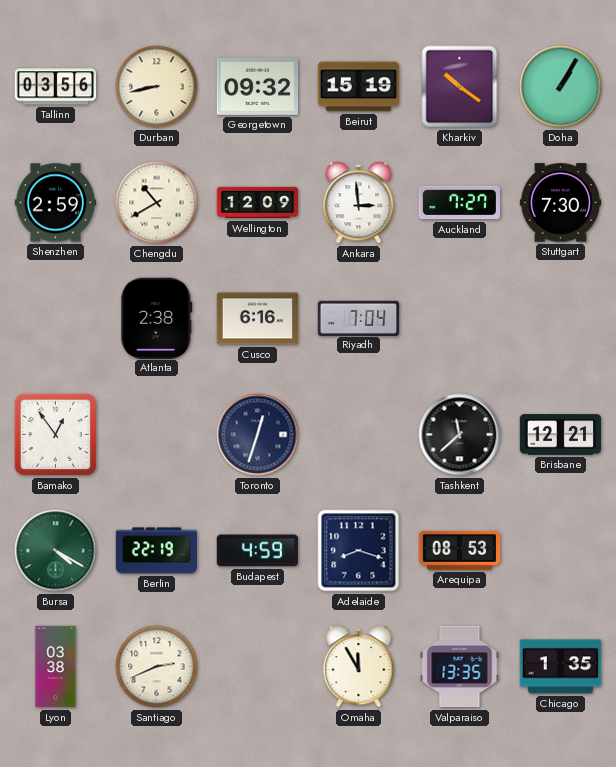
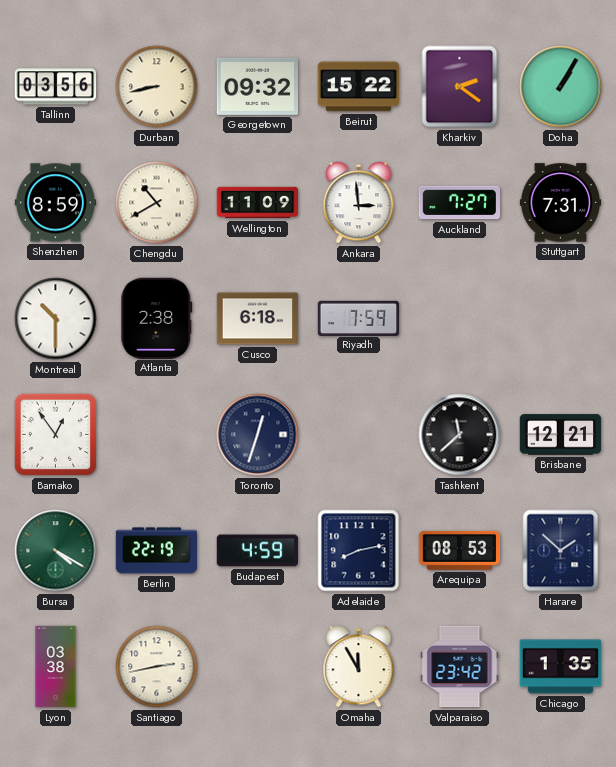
Beirut: 15:19 -> 15:22
Kharkiv: 10:21 -> 2:21
Shenzhen: 2:59 -> 8:59
Wellington: 12:09 -> 11:09
Stuttgart: 7:30 -> 7:31
Montreal: none -> 10:30
Cusco: 6:16 -> 6:18
Riyadh: 7:04 -> 7:59
Adelaide: 8:18 -> 8:13
Harare: none -> 1:52
Santiago: 2:41 -> 2:43
Valparaiso: 13:35 -> 23:42
